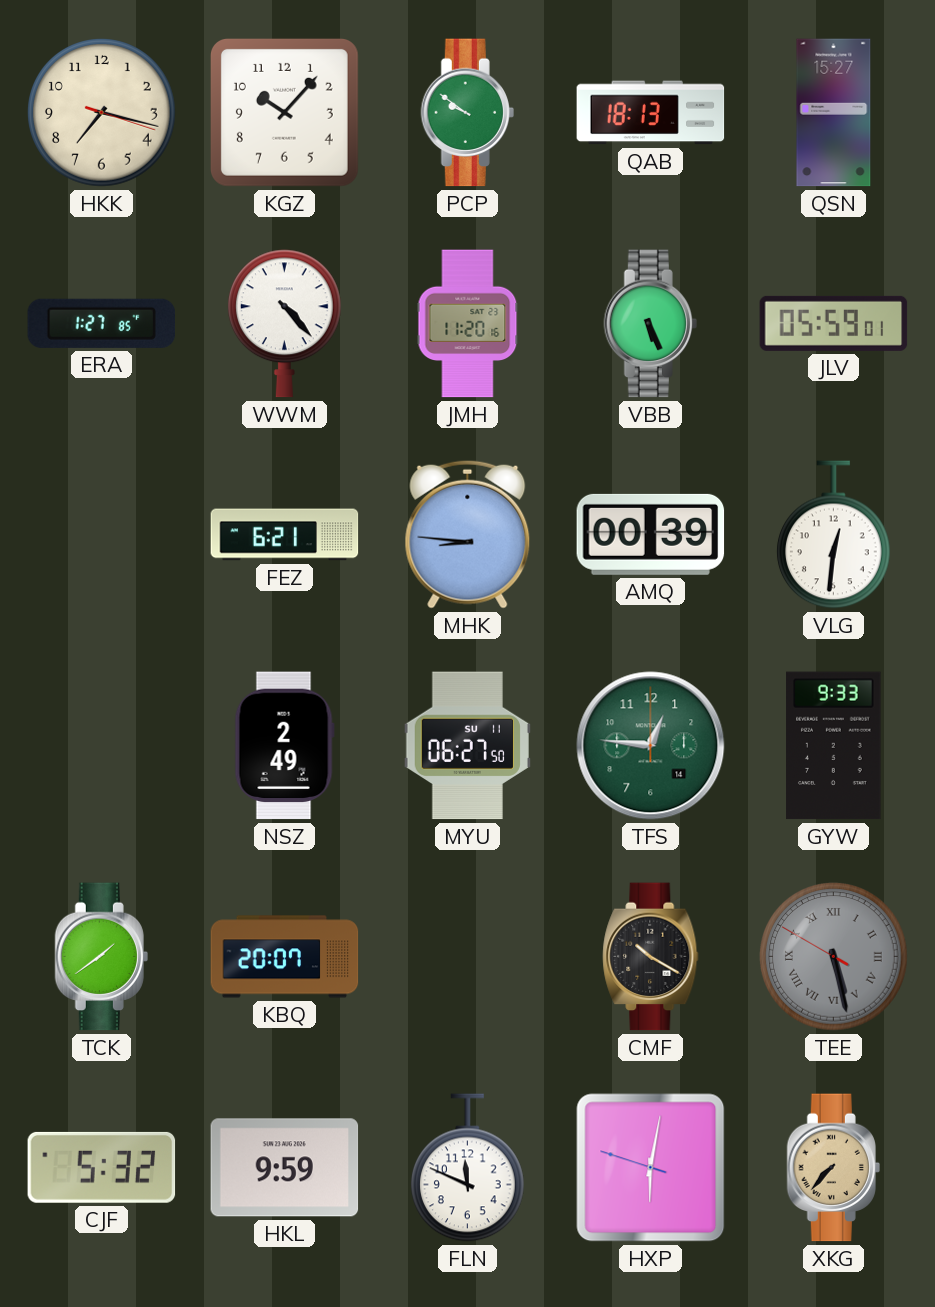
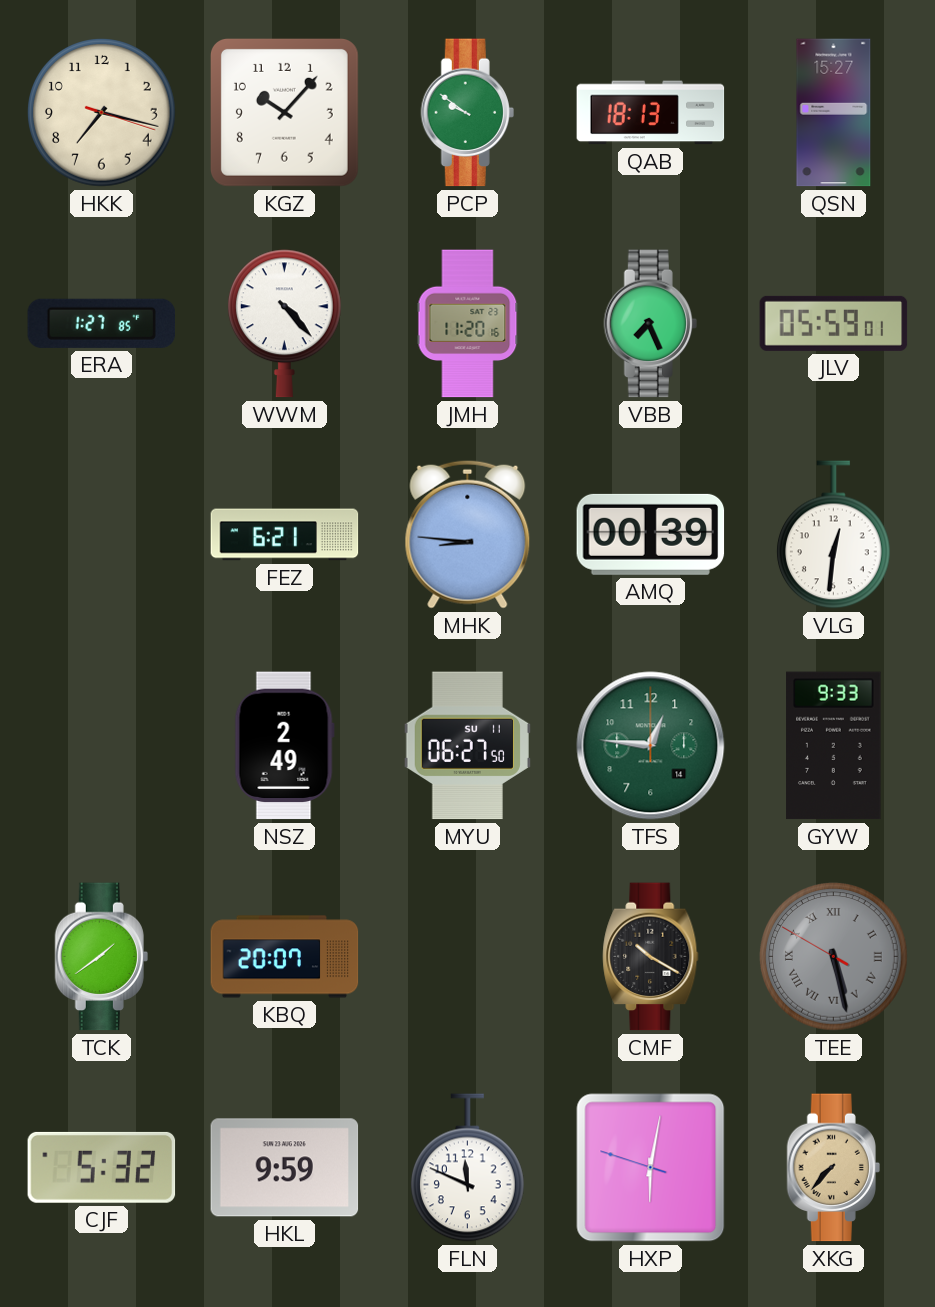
VBB: 5:26 -> 7:26
